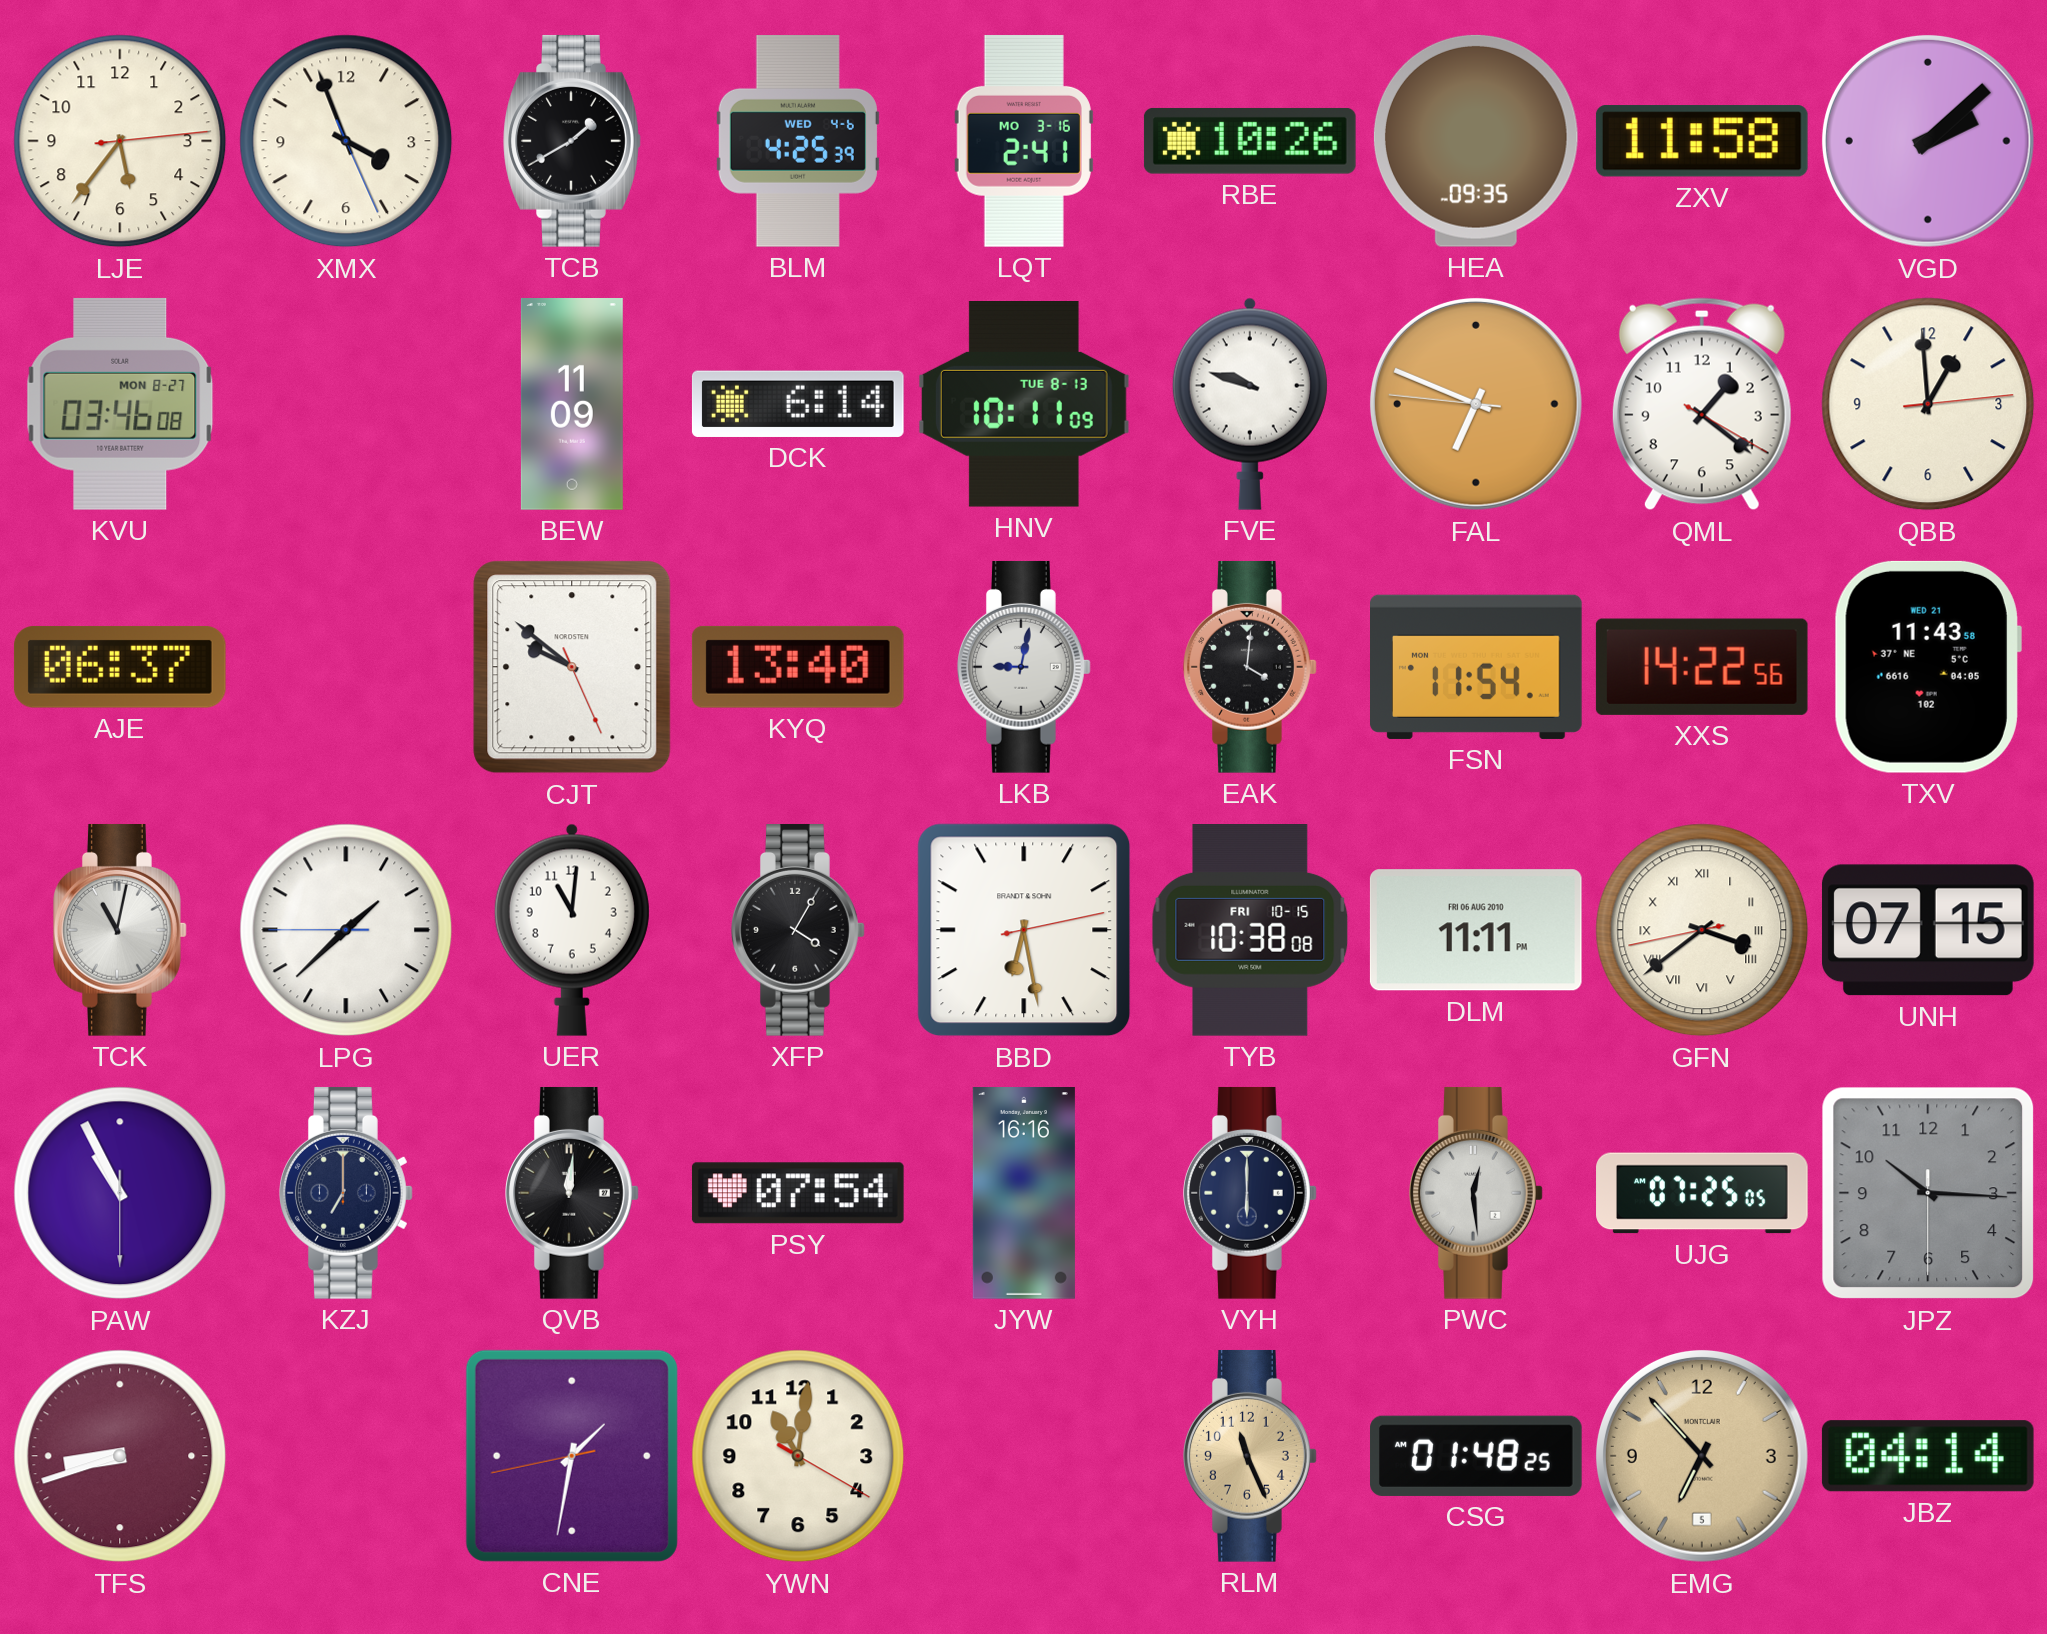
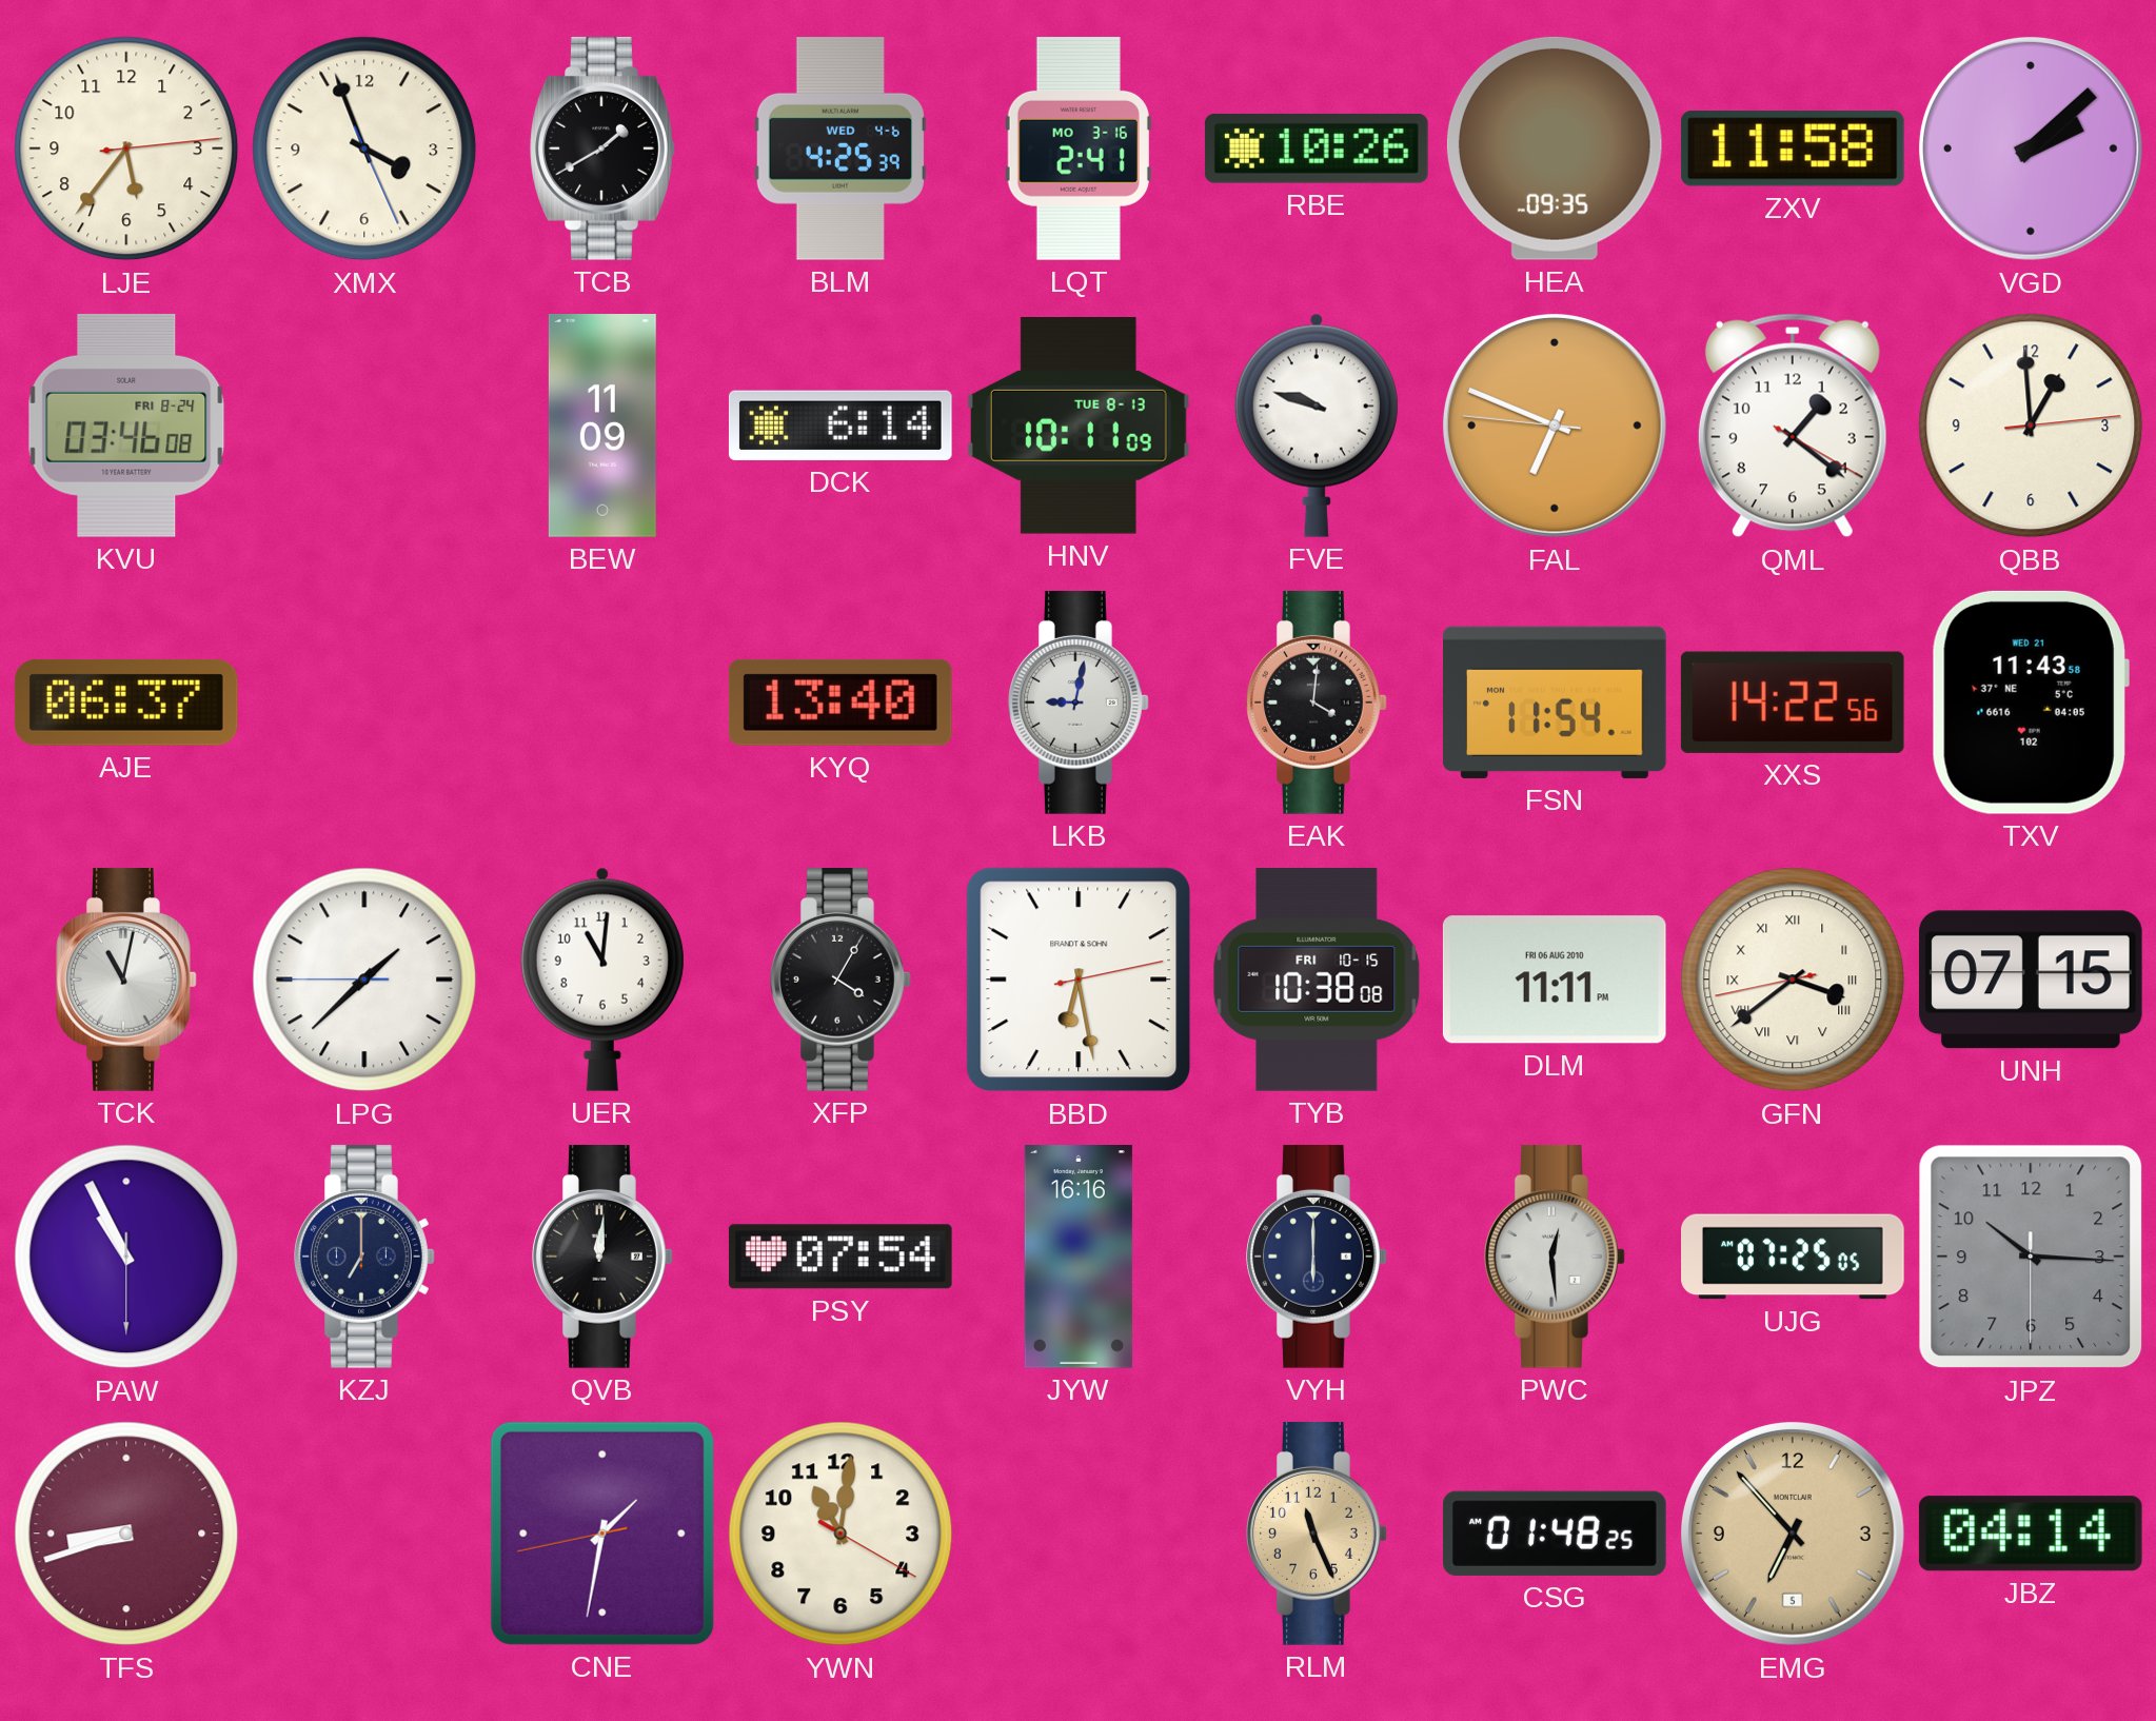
KVU date: MON 8-27 -> FRI 8-24
CJT: 9:51 -> none
